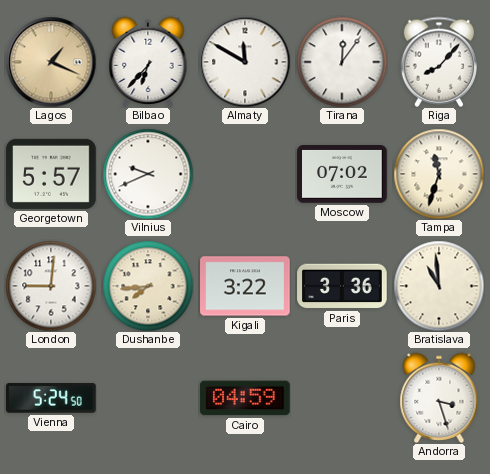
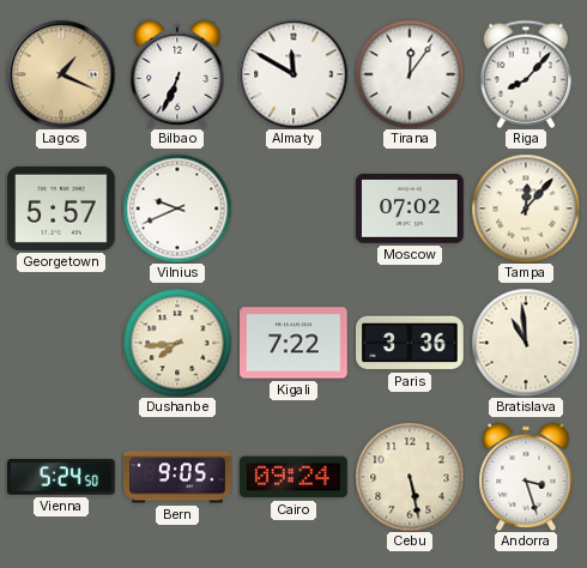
Bilbao: 6:37 -> 6:34
Tampa: 11:33 -> 12:07
London: 9:01 -> none
Kigali: 3:22 -> 7:22
Bern: none -> 9:05
Cairo: 04:59 -> 09:24
Cebu: none -> 5:28
